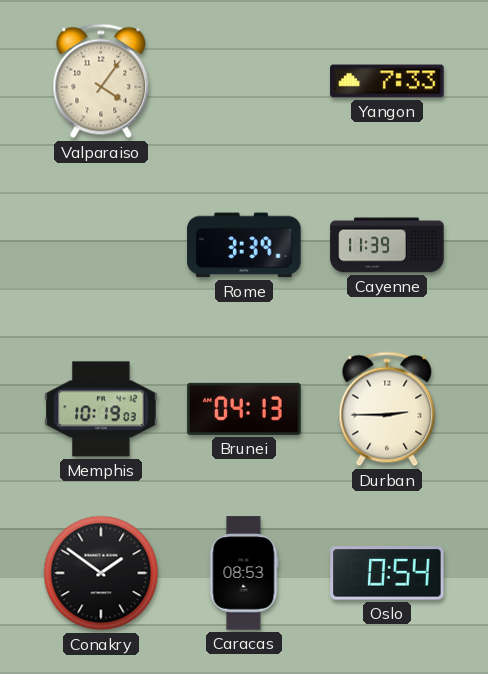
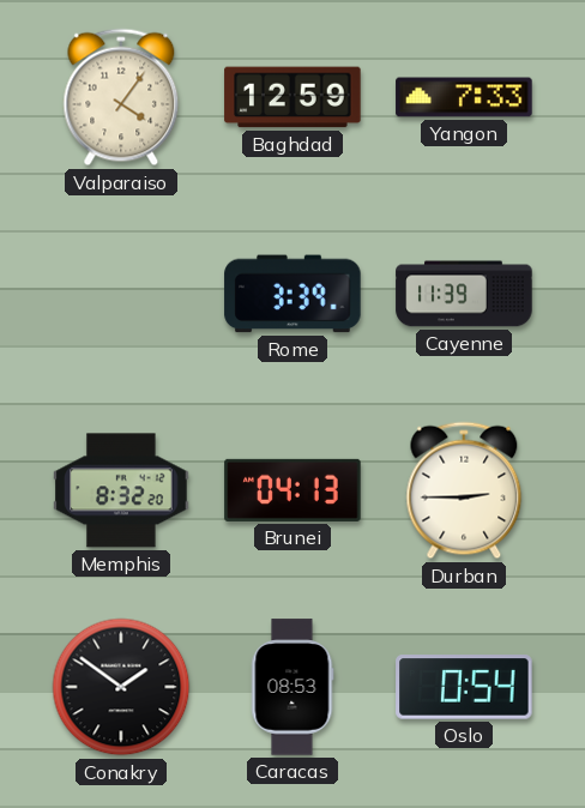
Baghdad: none -> 12:59
Memphis: 10:19 -> 8:32
